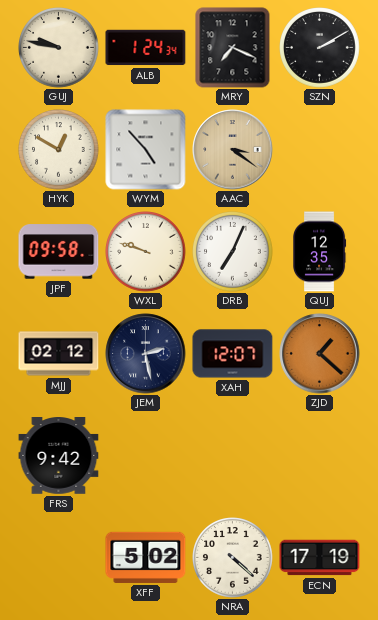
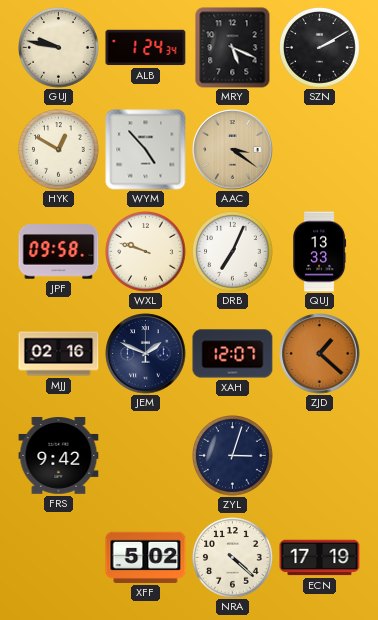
MRY: 7:19 -> 5:19
QUJ: 12:35 -> 13:33
MJJ: 02:12 -> 02:16
JEM: 2:28 -> 1:49
ZYL: none -> 3:03
